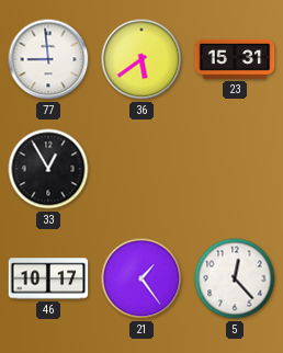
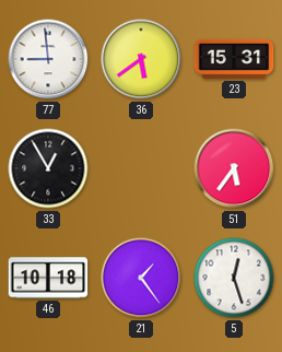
51: none -> 5:36
46: 10:17 -> 10:18
5: 12:23 -> 12:27
